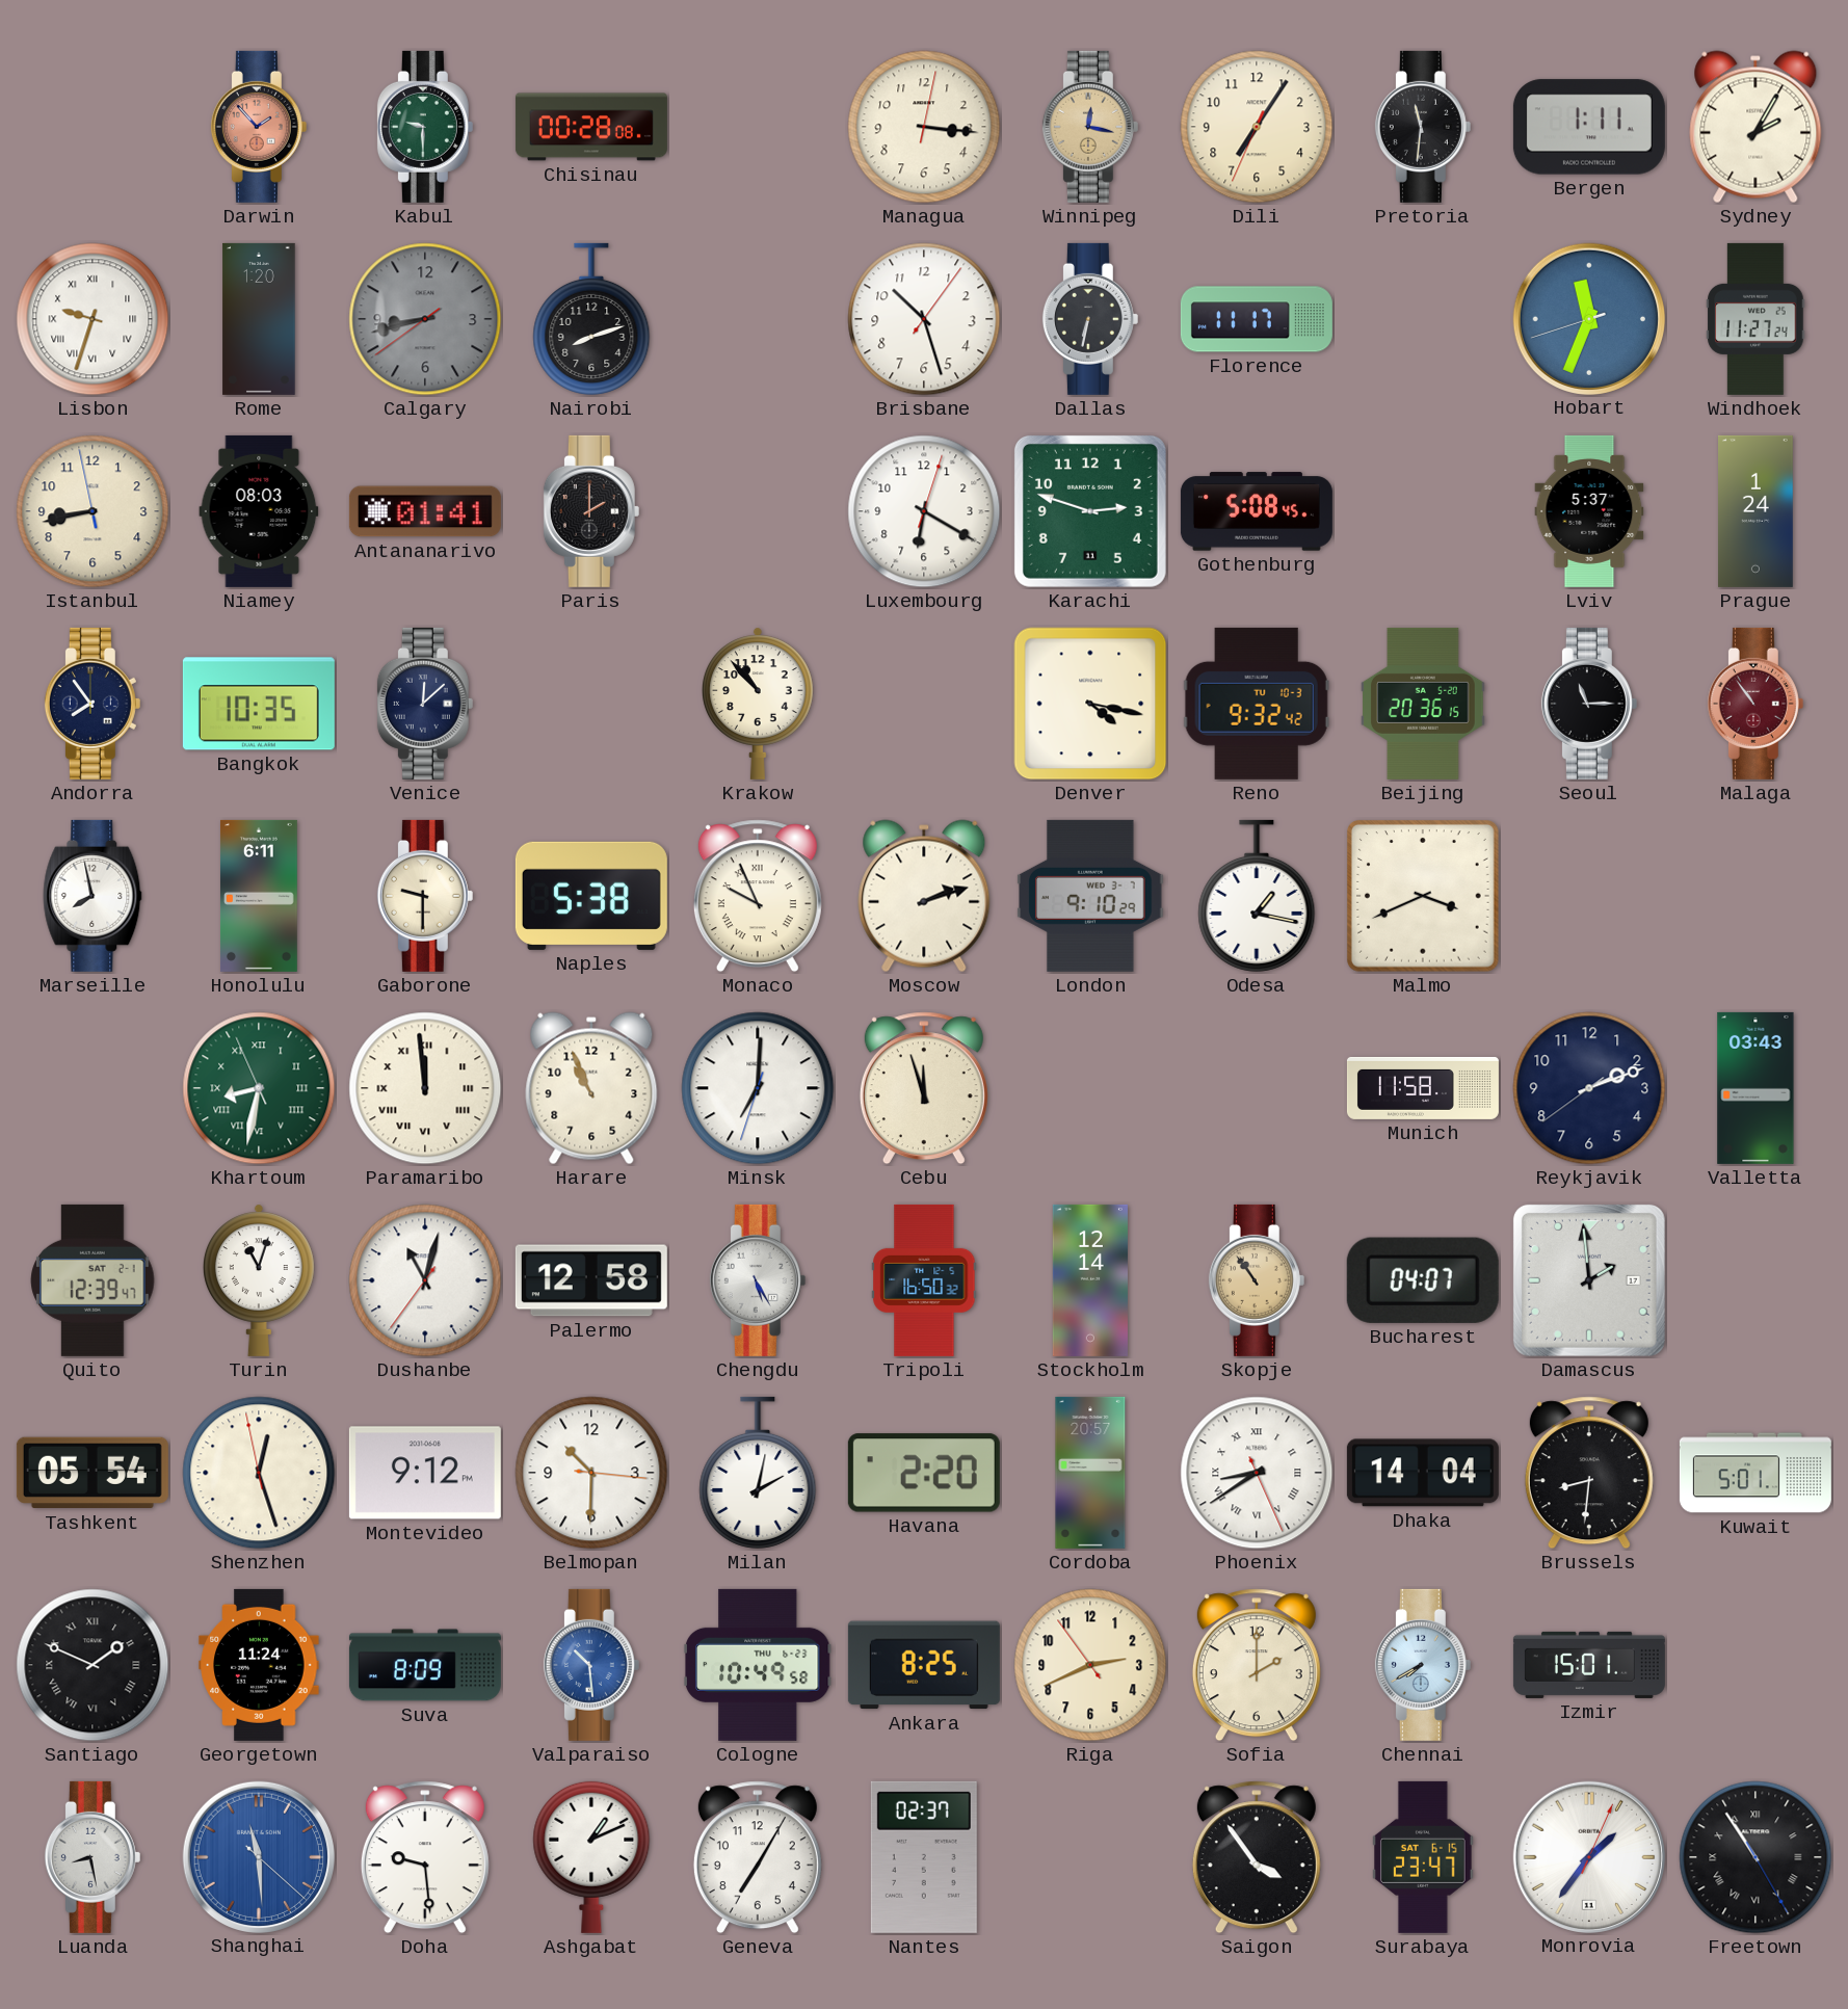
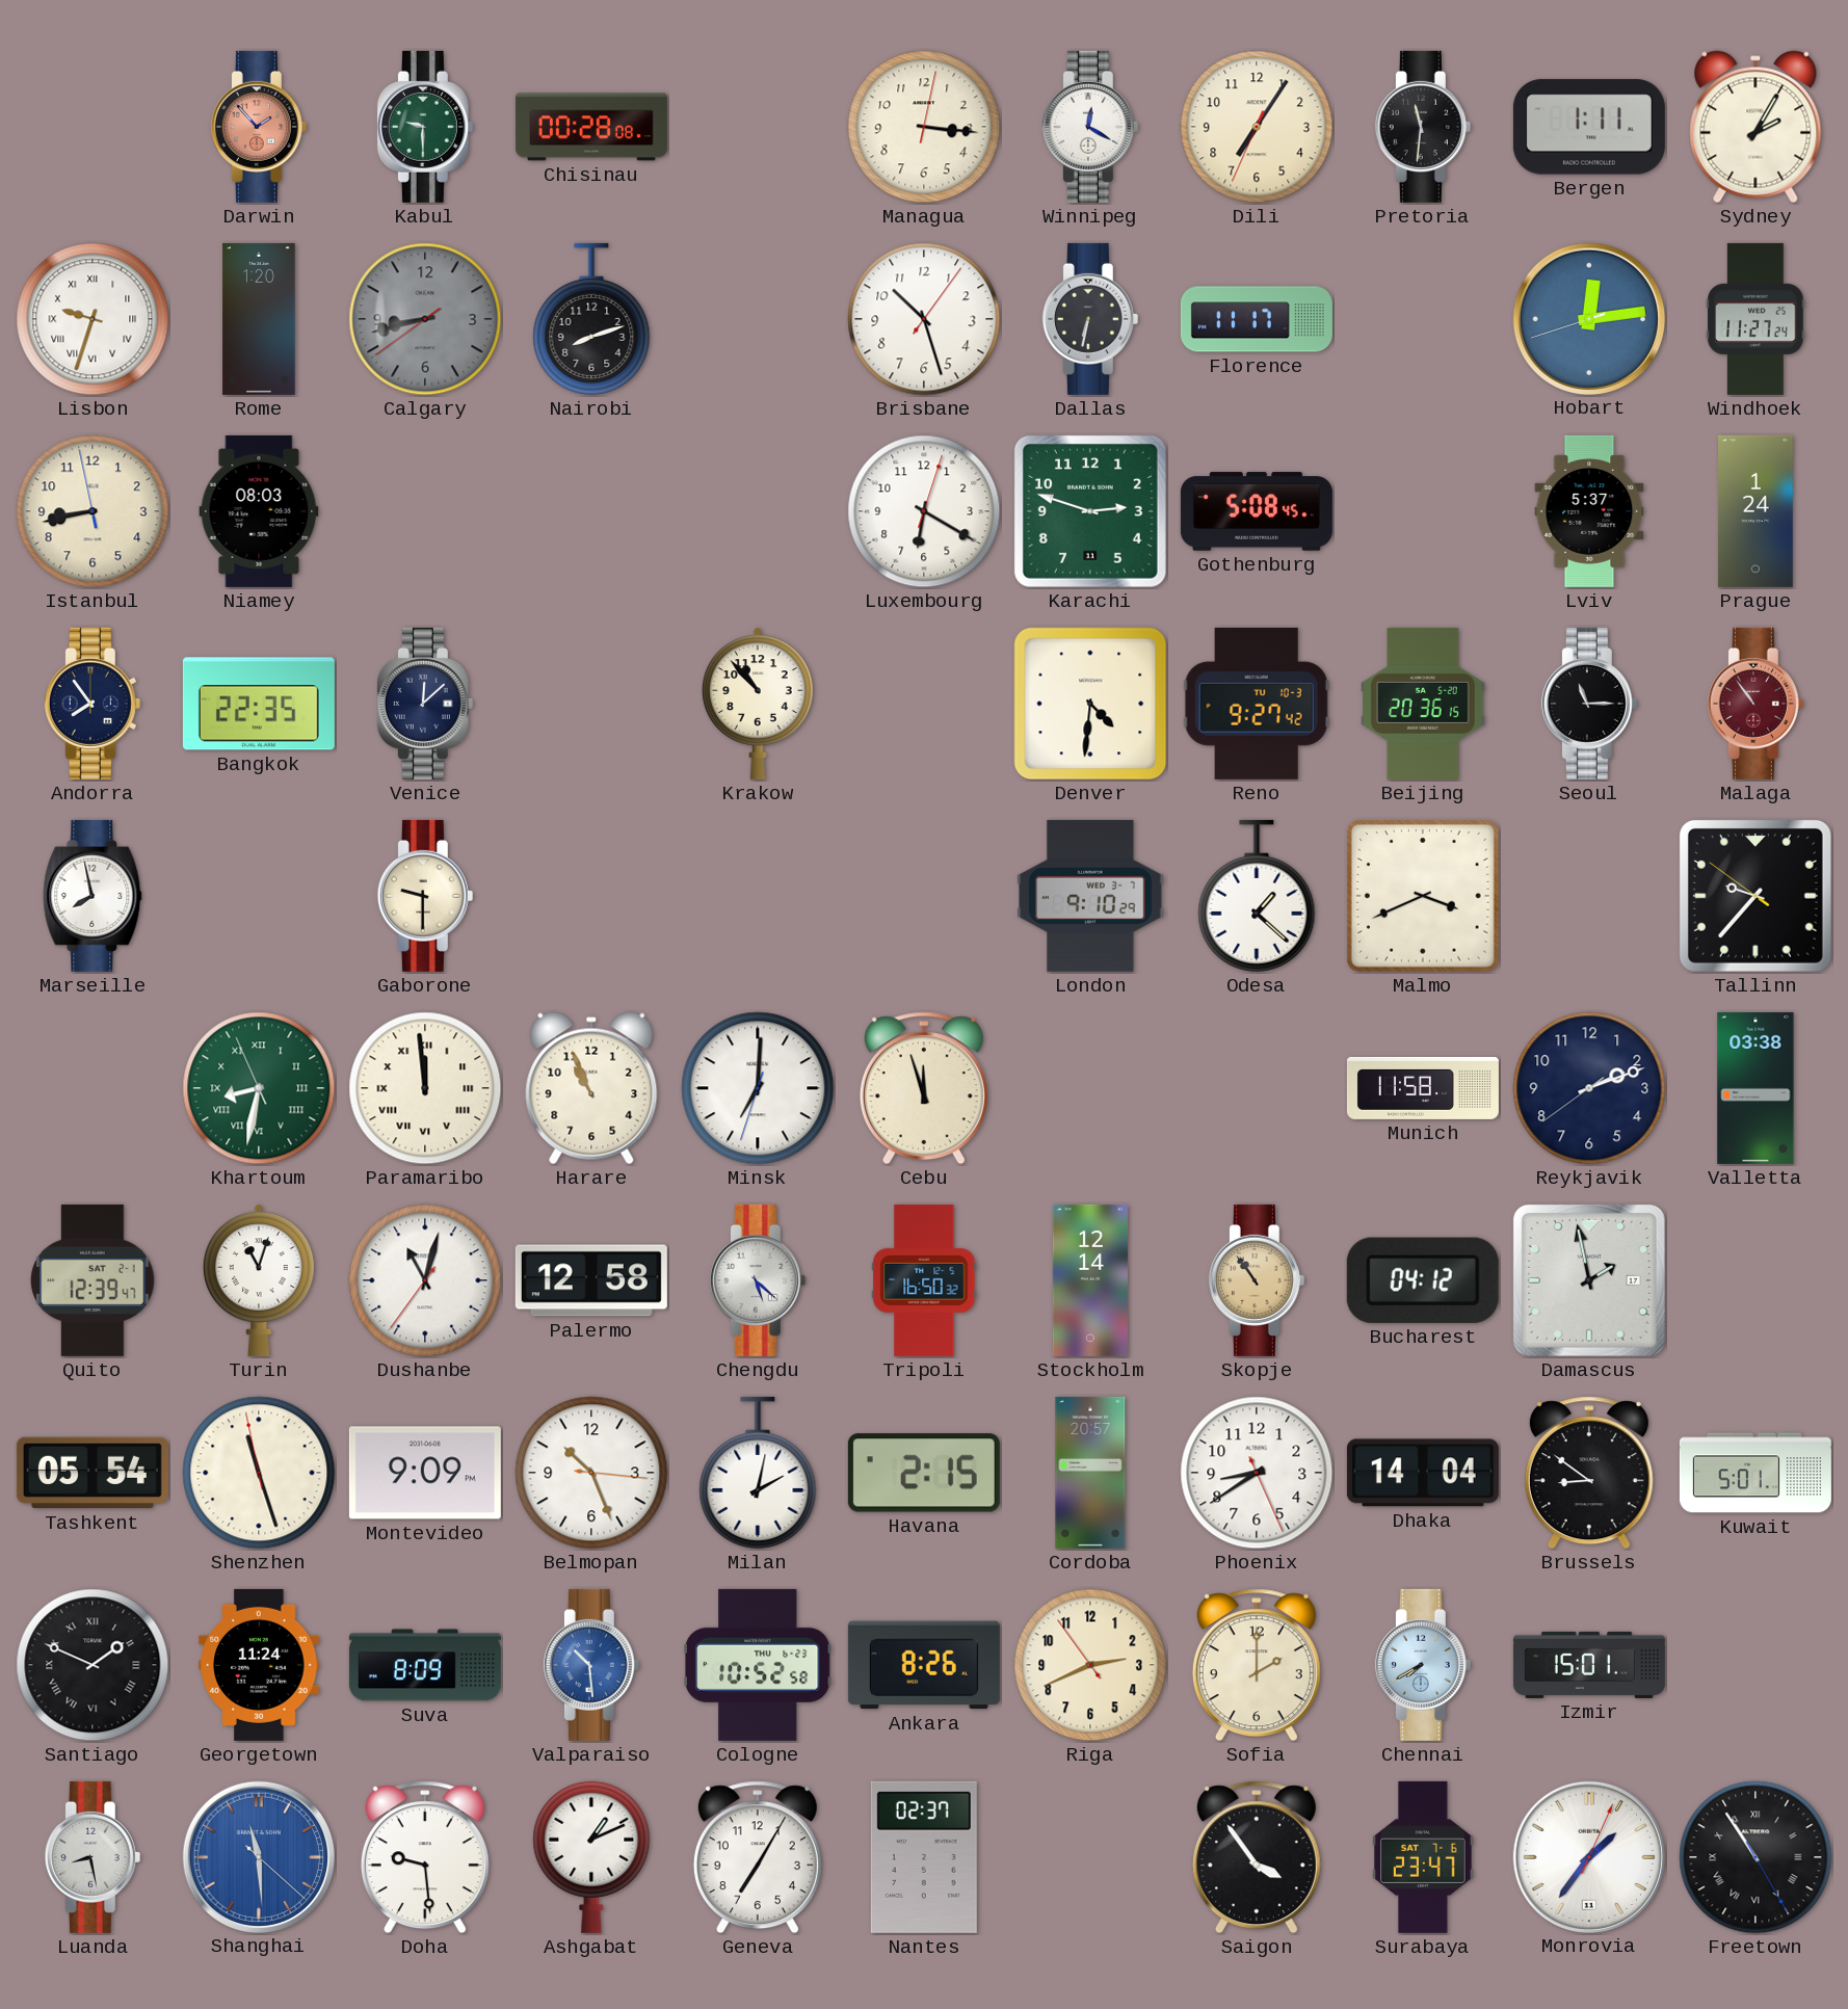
Winnipeg: 12:17 -> 12:20
Winnipeg dial: champagne -> white
Hobart: 11:33 -> 12:13
Antananarivo: 01:41 -> none
Paris: 2:00 -> none
Bangkok: 10:35 -> 22:35
Denver: 4:17 -> 4:31
Reno: 9:32 -> 9:27
Honolulu: 6:11 -> none
Naples: 5:38 -> none
Monaco: 9:56 -> none
Moscow: 2:12 -> none
Odesa: 1:17 -> 1:22
Tallinn: none -> 9:36
Valletta: 03:43 -> 03:38
Chengdu: 5:25 -> 5:22
Bucharest: 04:07 -> 04:12
Damascus: 1:59 -> 1:58
Shenzhen: 12:26 -> 11:26
Montevideo: 9:12 -> 9:09
Belmopan: 10:30 -> 10:26
Havana: 2:20 -> 2:15
Phoenix numerals: Roman -> Arabic
Brussels: 8:31 -> 8:51
Cologne: 10:49 -> 10:52
Ankara: 8:25 -> 8:26
Surabaya date: SAT 6-15 -> SAT 7-6
